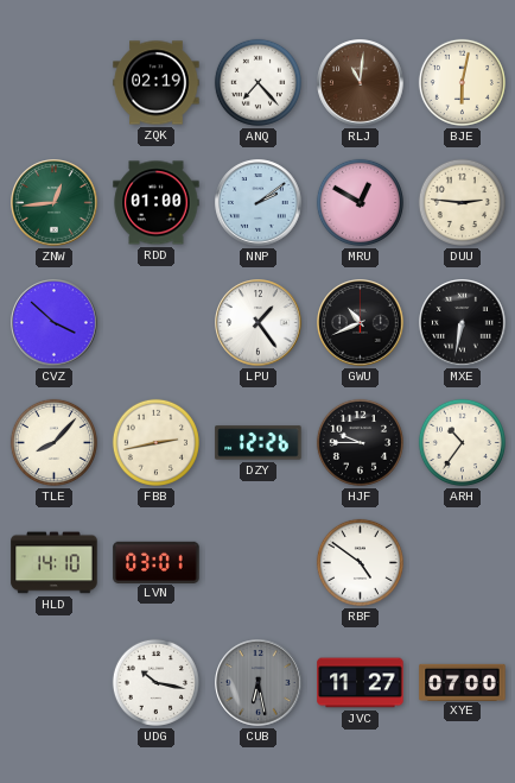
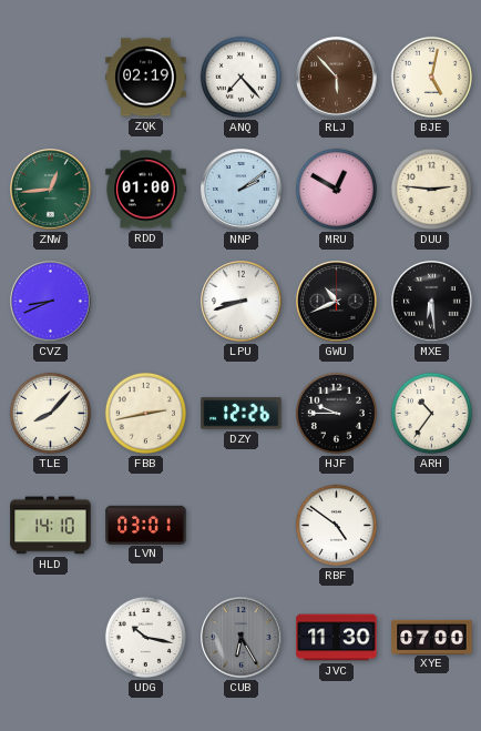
RLJ: 11:01 -> 5:53
BJE: 6:02 -> 5:02
CVZ: 3:52 -> 8:41
LPU: 1:24 -> 8:42
MXE: 6:32 -> 6:29
CUB: 6:28 -> 6:25
JVC: 11:27 -> 11:30
